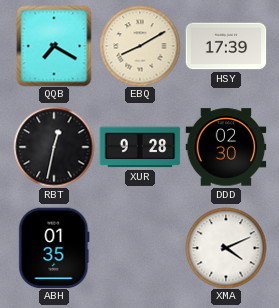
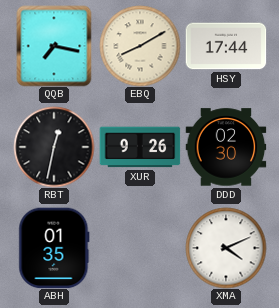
QQB: 7:20 -> 7:17
HSY: 17:39 -> 17:44
XUR: 9:28 -> 9:26
